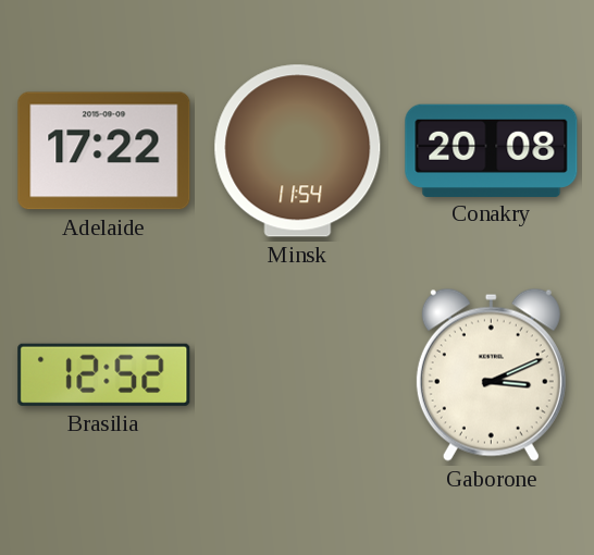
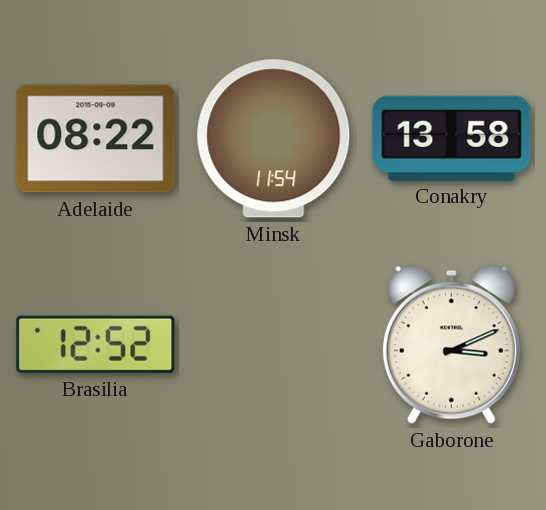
Adelaide: 17:22 -> 08:22
Conakry: 20:08 -> 13:58
